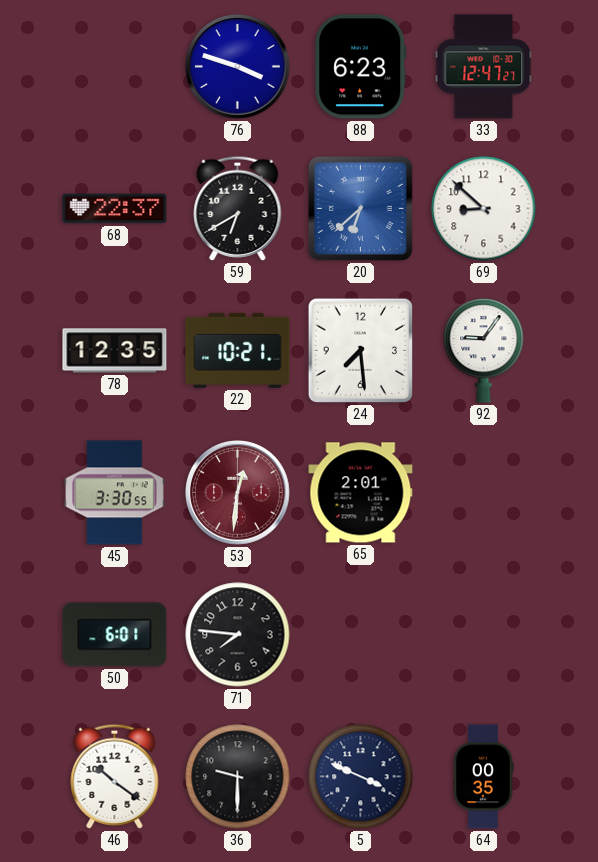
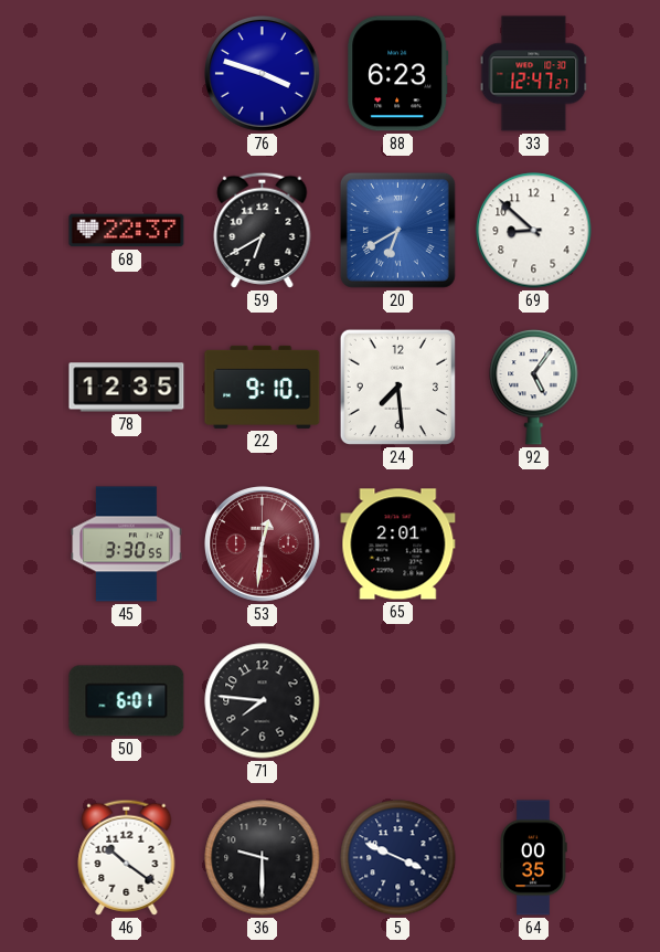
20: 6:38 -> 6:40
22: 10:21 -> 9:10
92: 9:06 -> 5:06
